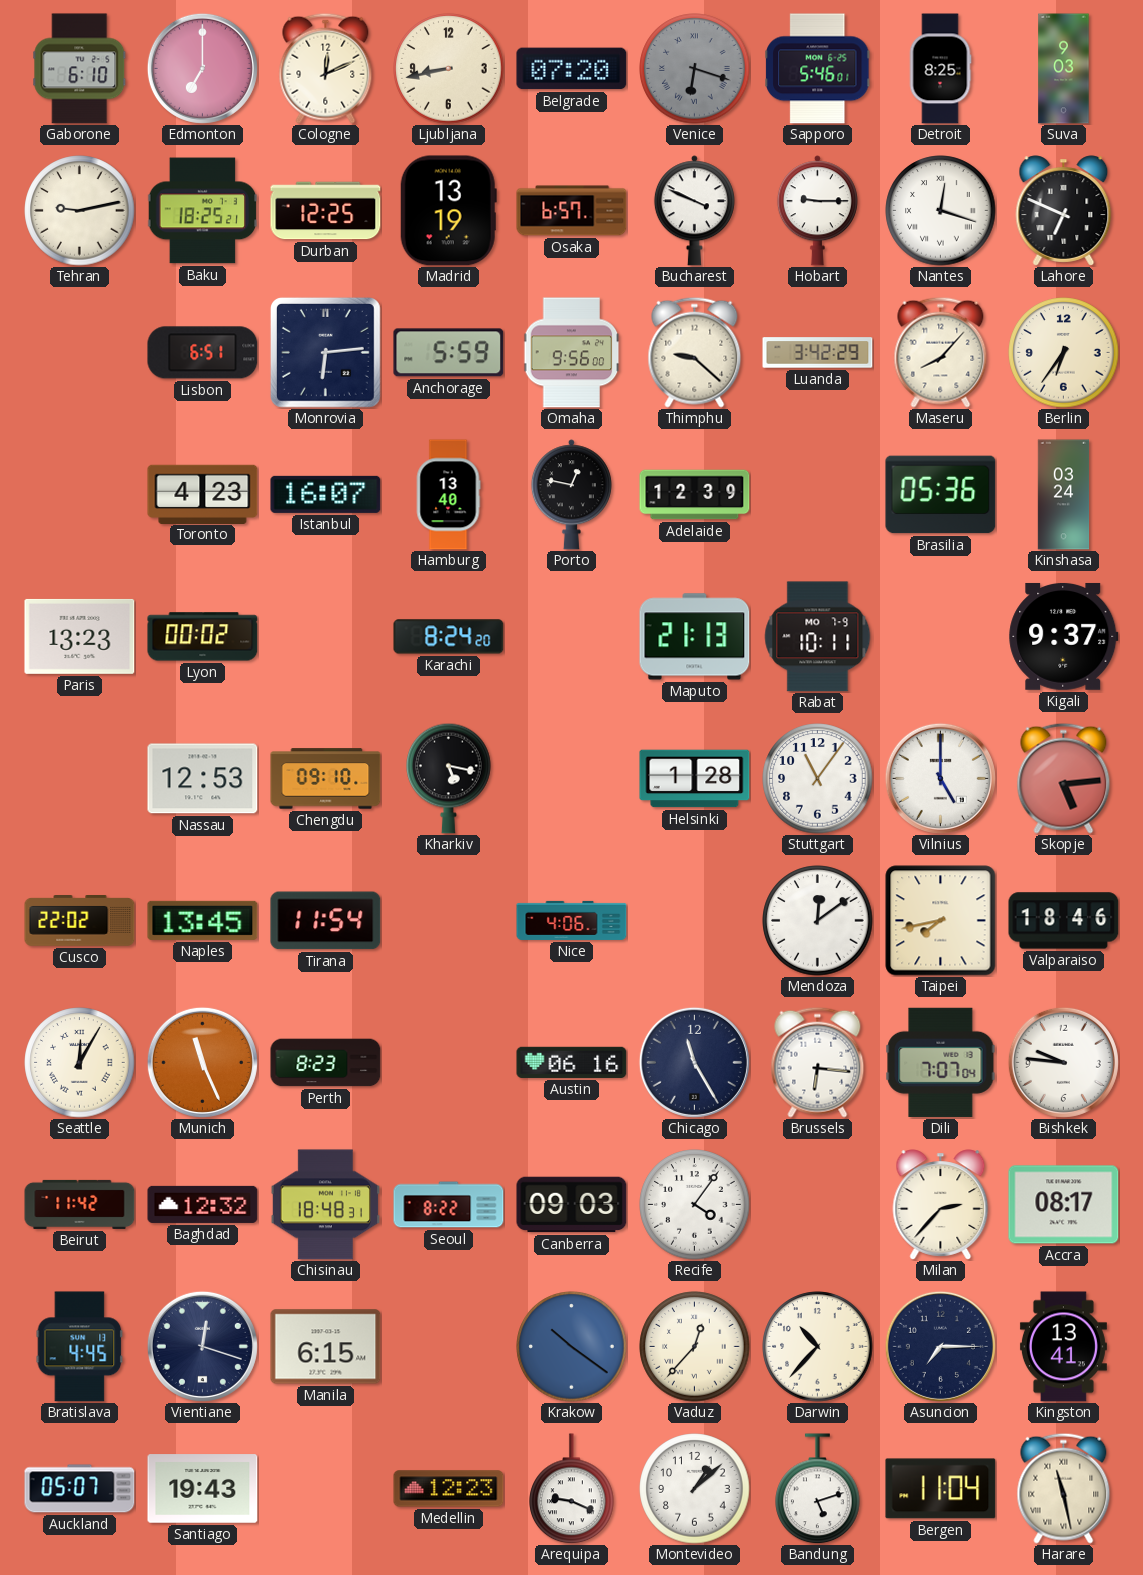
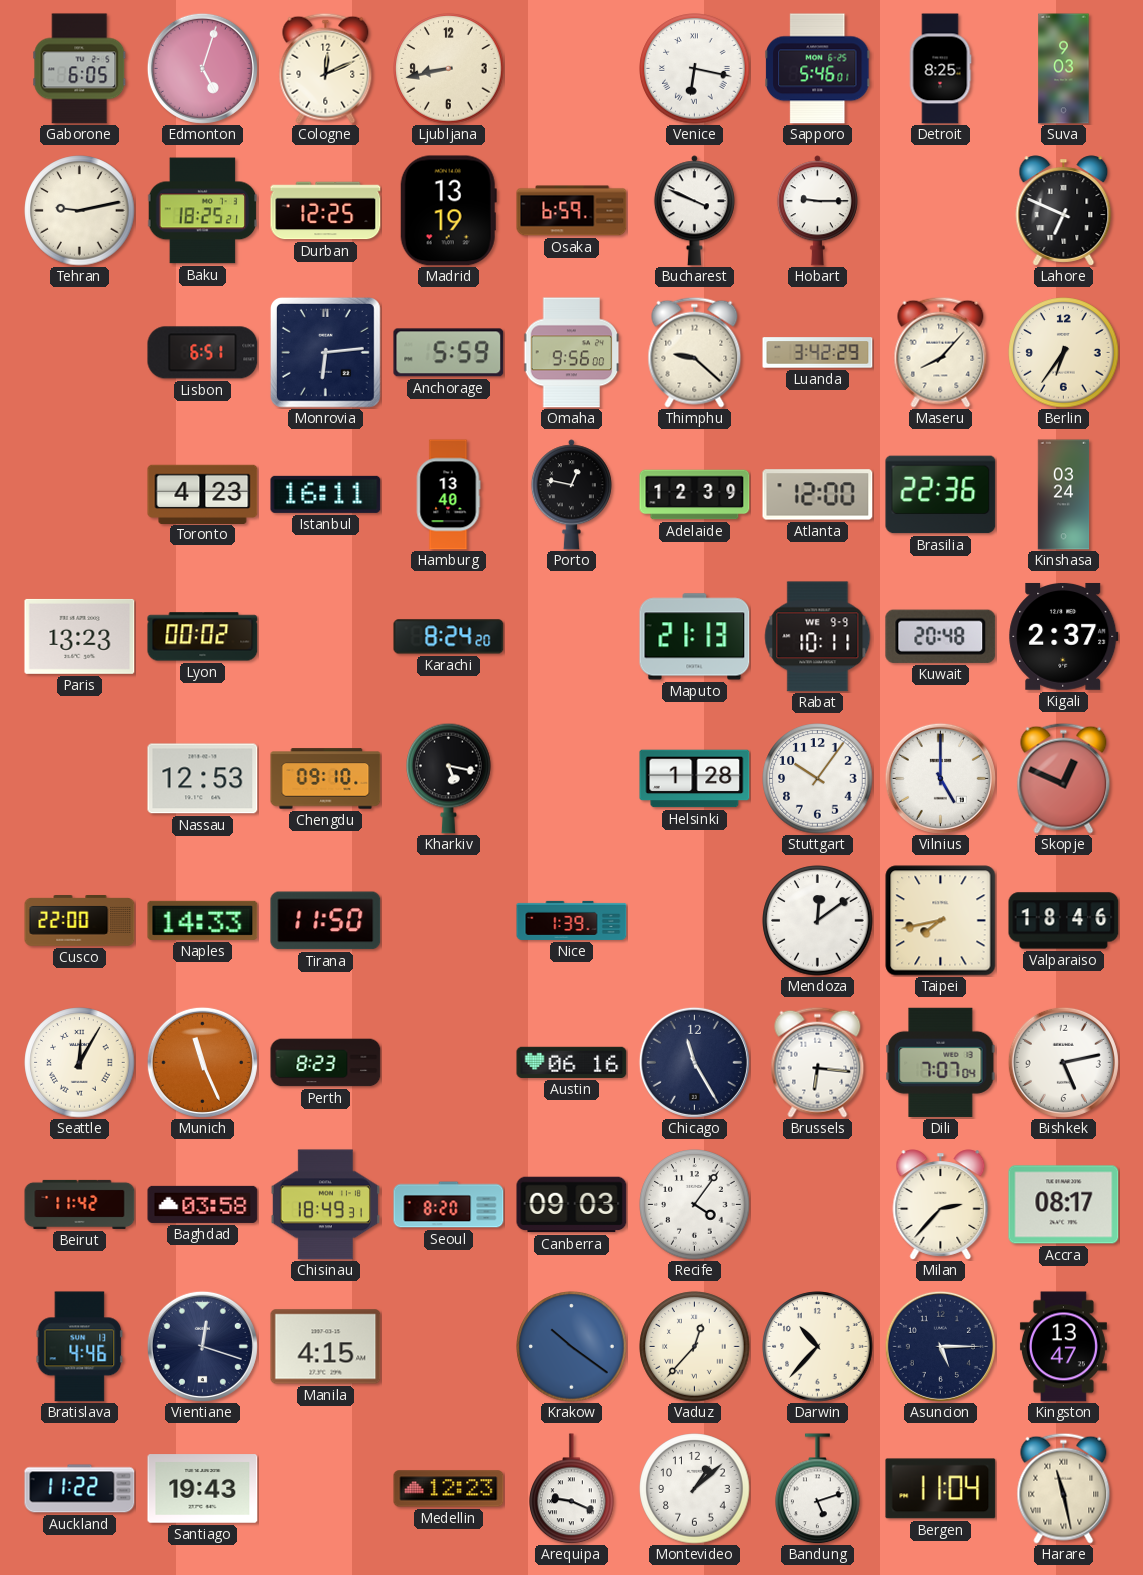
Gaborone: 6:10 -> 6:05
Edmonton: 7:00 -> 5:03
Belgrade: 07:20 -> none
Venice: 6:18 -> 6:17
Venice dial: grey -> white
Osaka: 6:57 -> 6:59
Nantes: 12:18 -> none
Istanbul: 16:07 -> 16:11
Atlanta: none -> 12:00
Brasilia: 05:36 -> 22:36
Rabat date: MO 7-9 -> WE 9-9
Kuwait: none -> 20:48
Kigali: 9:37 -> 2:37
Stuttgart: 11:06 -> 10:06
Skopje: 5:14 -> 12:49
Cusco: 22:02 -> 22:00
Naples: 13:45 -> 14:33
Tirana: 11:54 -> 11:50
Nice: 4:06 -> 1:39
Bishkek: 9:46 -> 5:13
Baghdad: 12:32 -> 03:58
Chisinau: 18:48 -> 18:49
Seoul: 8:22 -> 8:20
Bratislava: 4:45 -> 4:46
Manila: 6:15 -> 4:15
Asuncion: 7:15 -> 5:15
Kingston: 13:41 -> 13:47
Auckland: 05:07 -> 11:22
